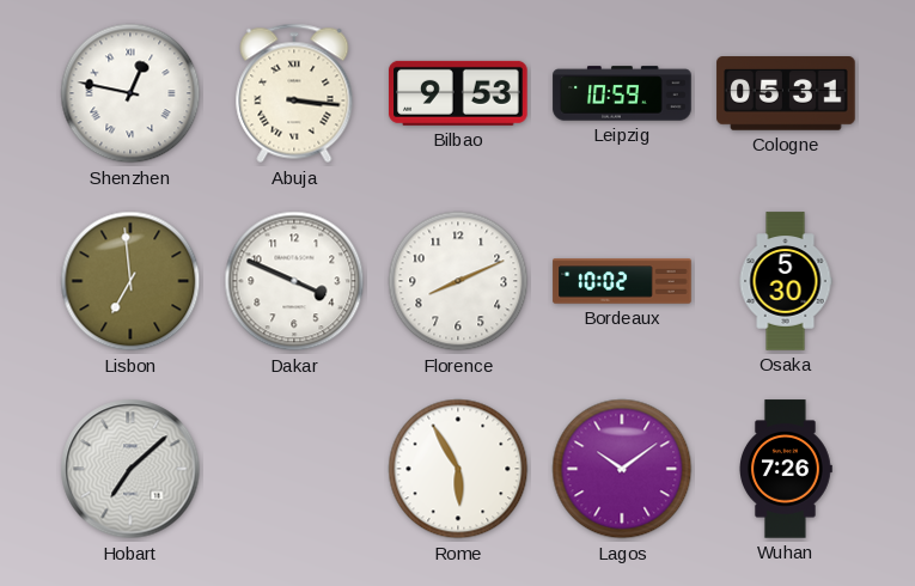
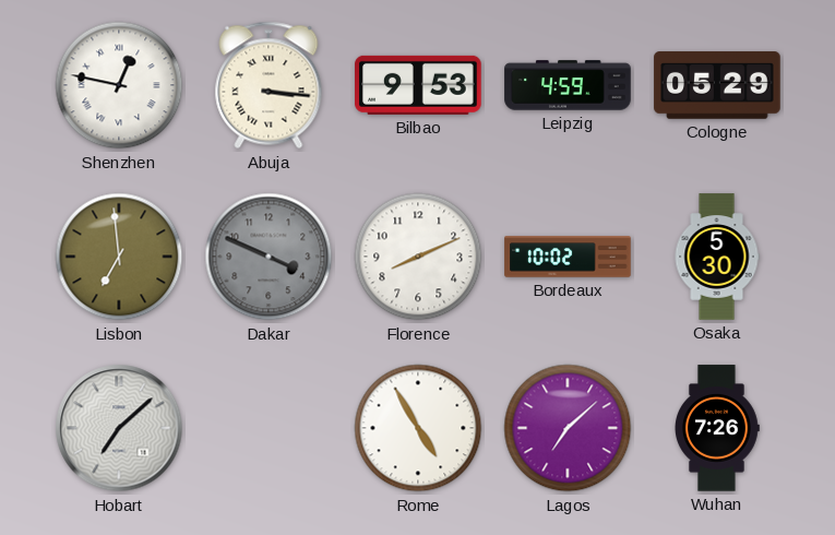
Leipzig: 10:59 -> 4:59
Cologne: 05:31 -> 05:29
Dakar dial: white -> grey
Rome: 5:55 -> 4:55
Lagos: 10:09 -> 7:08
